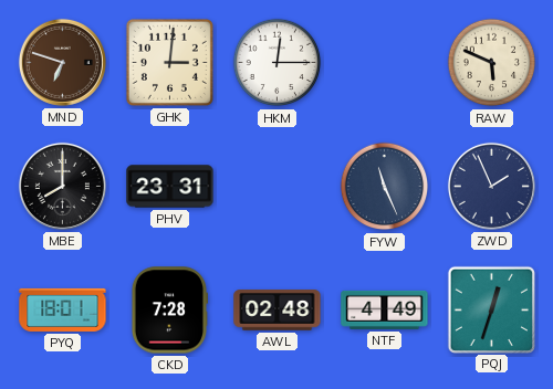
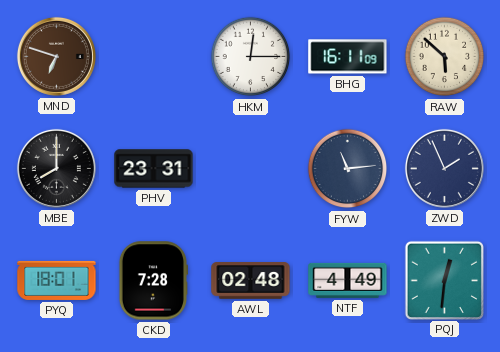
GHK: 3:01 -> none
BHG: none -> 16:11
RAW: 5:49 -> 5:52
FYW: 11:26 -> 11:14
PQJ: 12:33 -> 12:31
